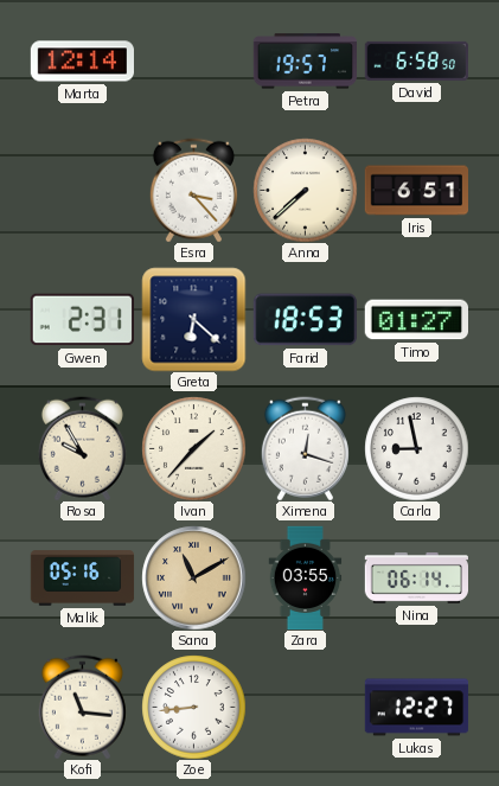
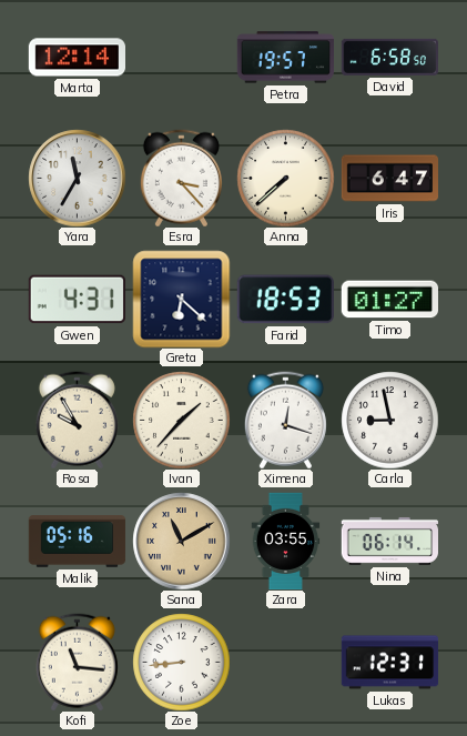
Yara: none -> 11:35
Iris: 6:51 -> 6:47
Gwen: 2:31 -> 4:31
Lukas: 12:27 -> 12:31
